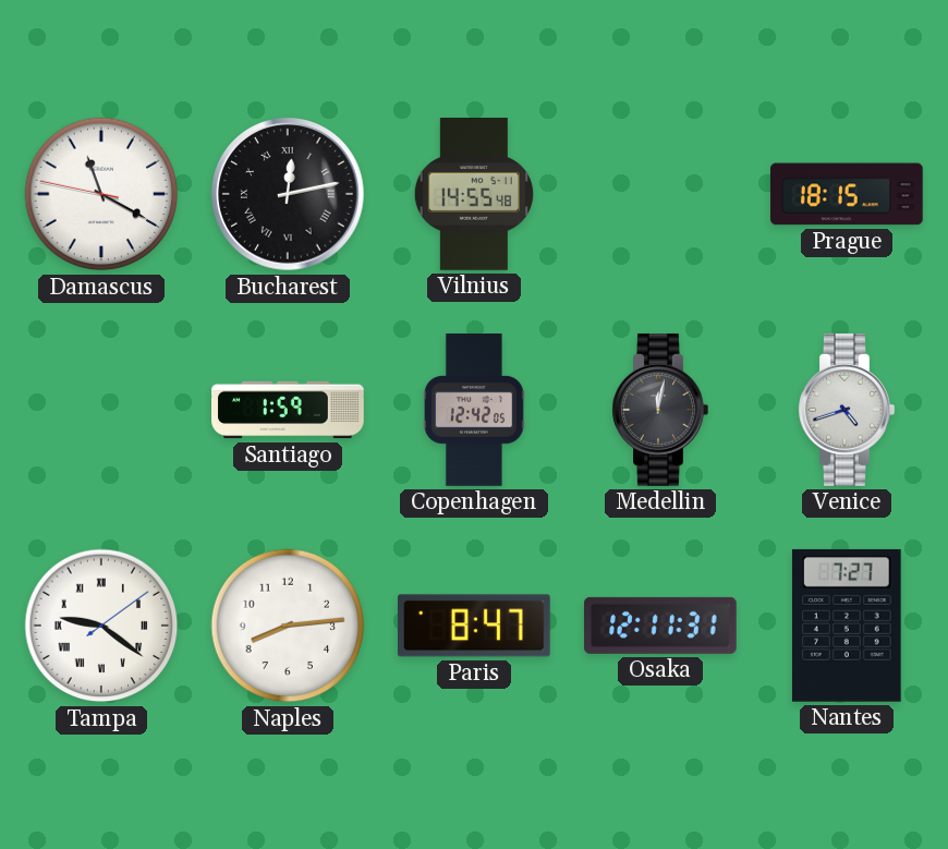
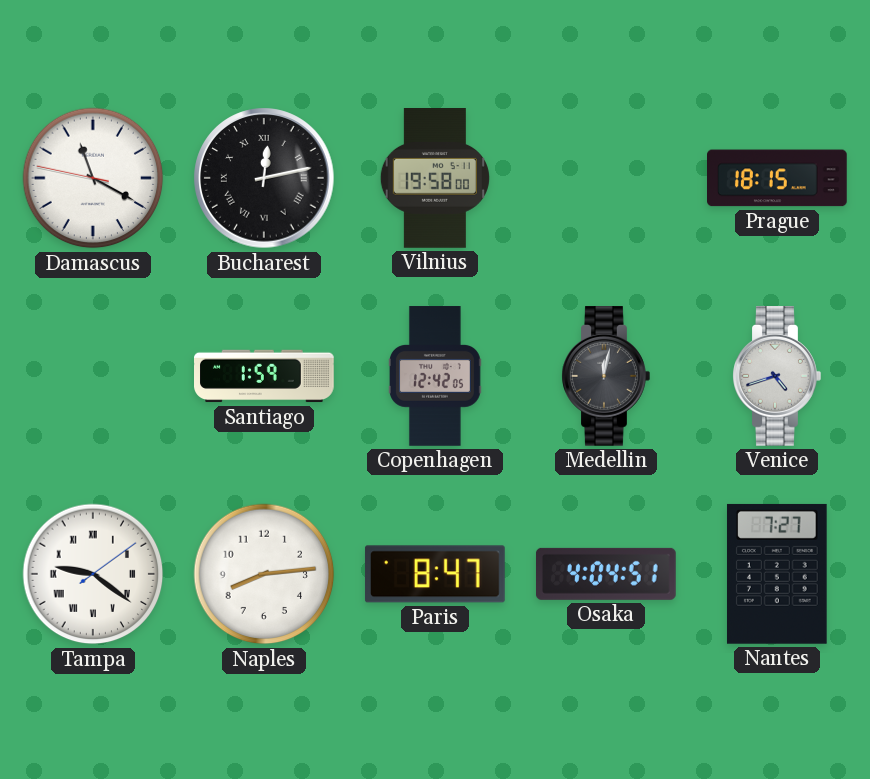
Vilnius: 14:55 -> 19:58
Osaka: 12:11 -> 4:04
